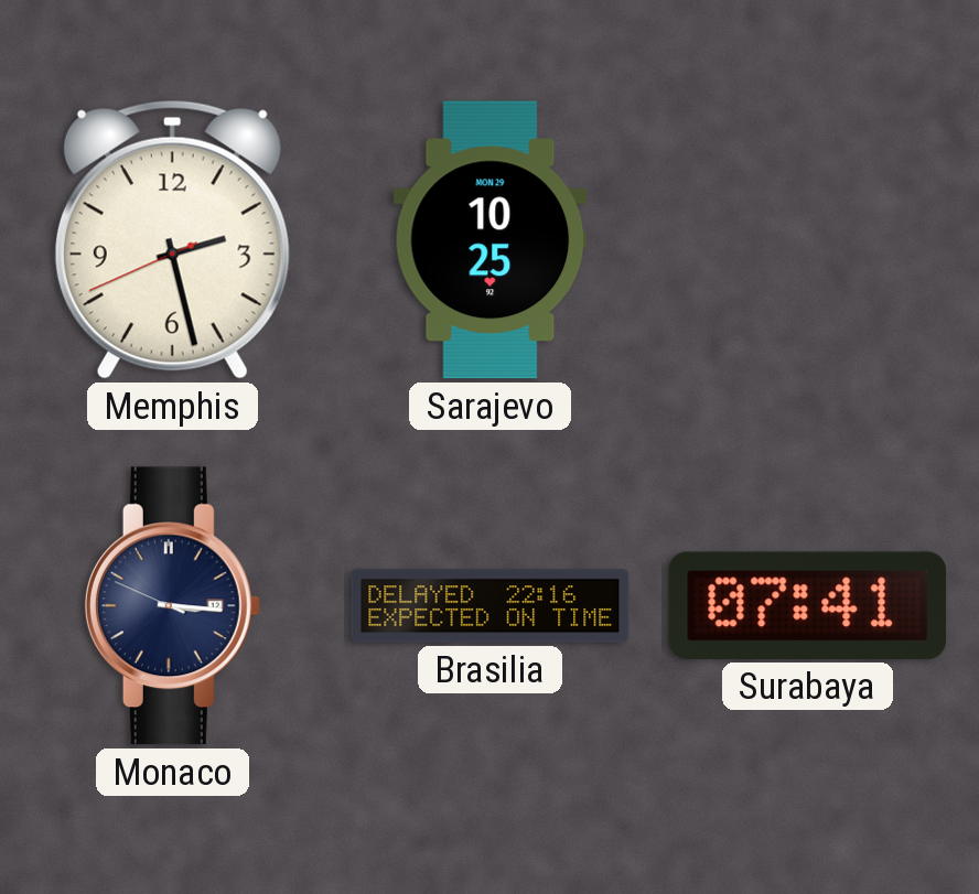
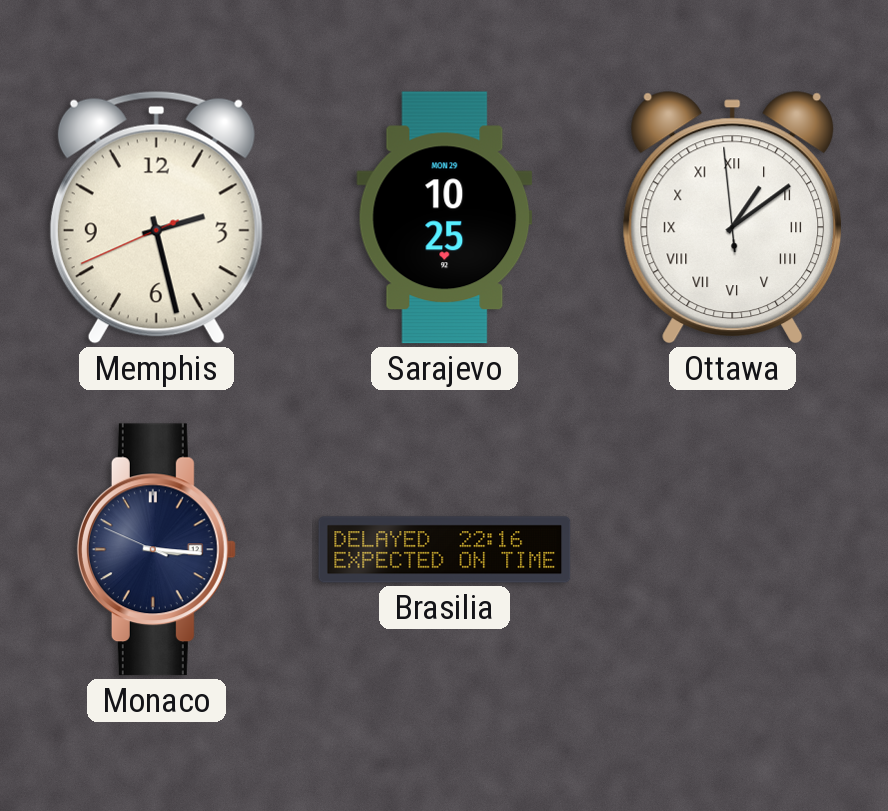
Ottawa: none -> 1:08
Surabaya: 07:41 -> none
